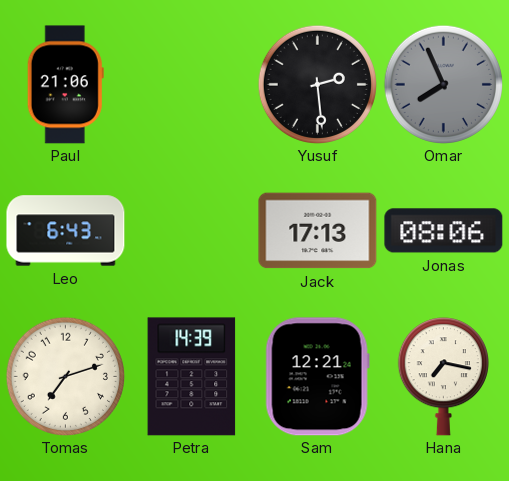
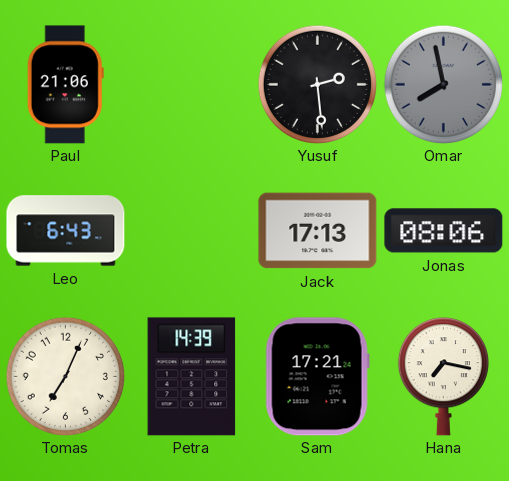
Omar: 7:56 -> 7:58
Tomas: 7:12 -> 7:04
Sam: 12:21 -> 17:21
